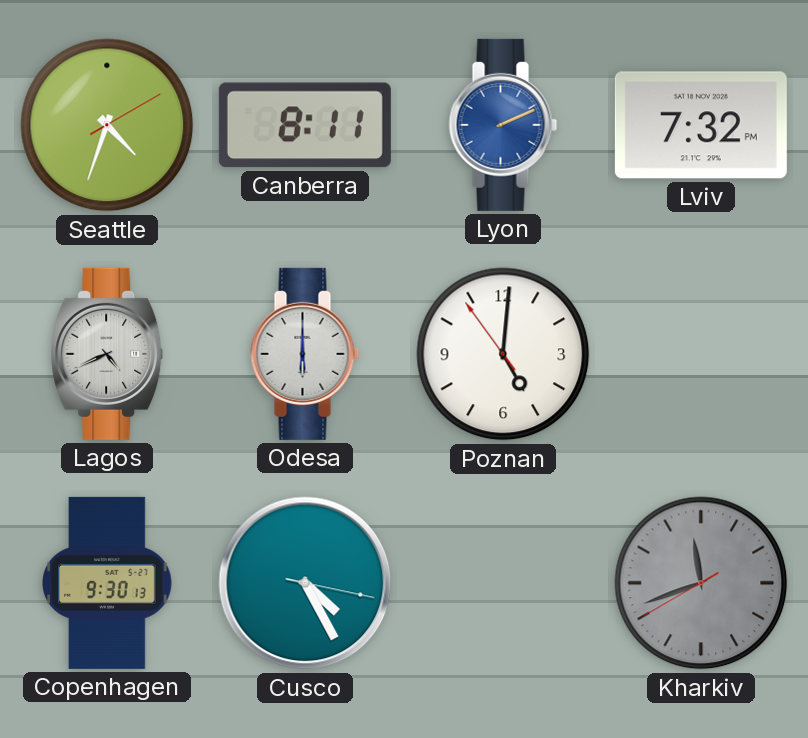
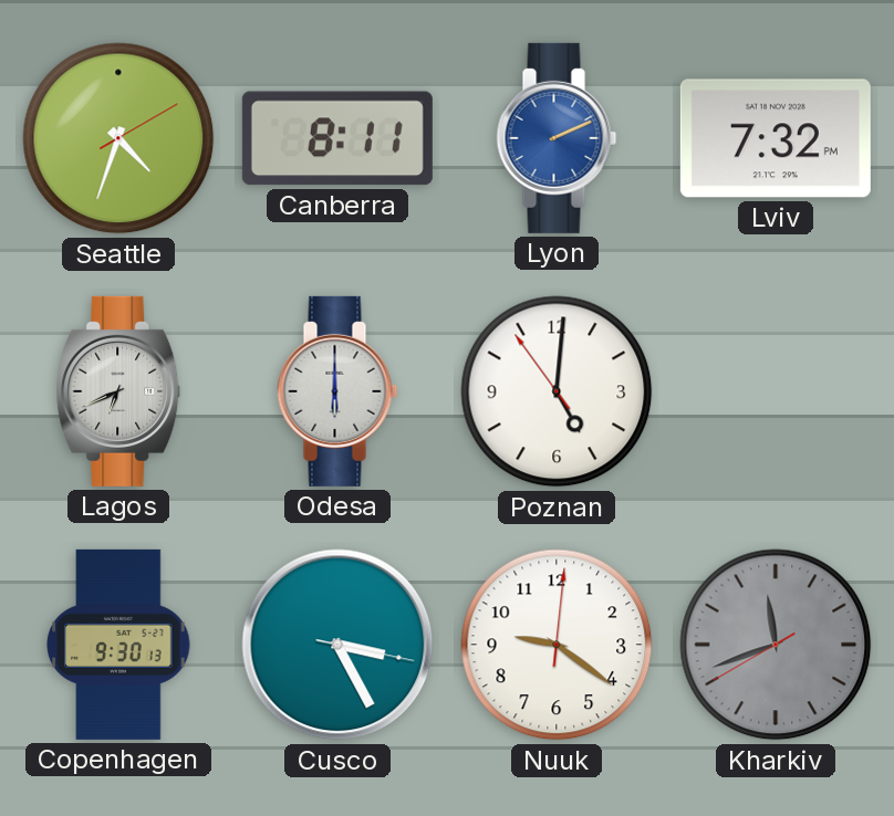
Lagos: 4:41 -> 6:41
Cusco: 4:25 -> 3:25
Nuuk: none -> 9:21
